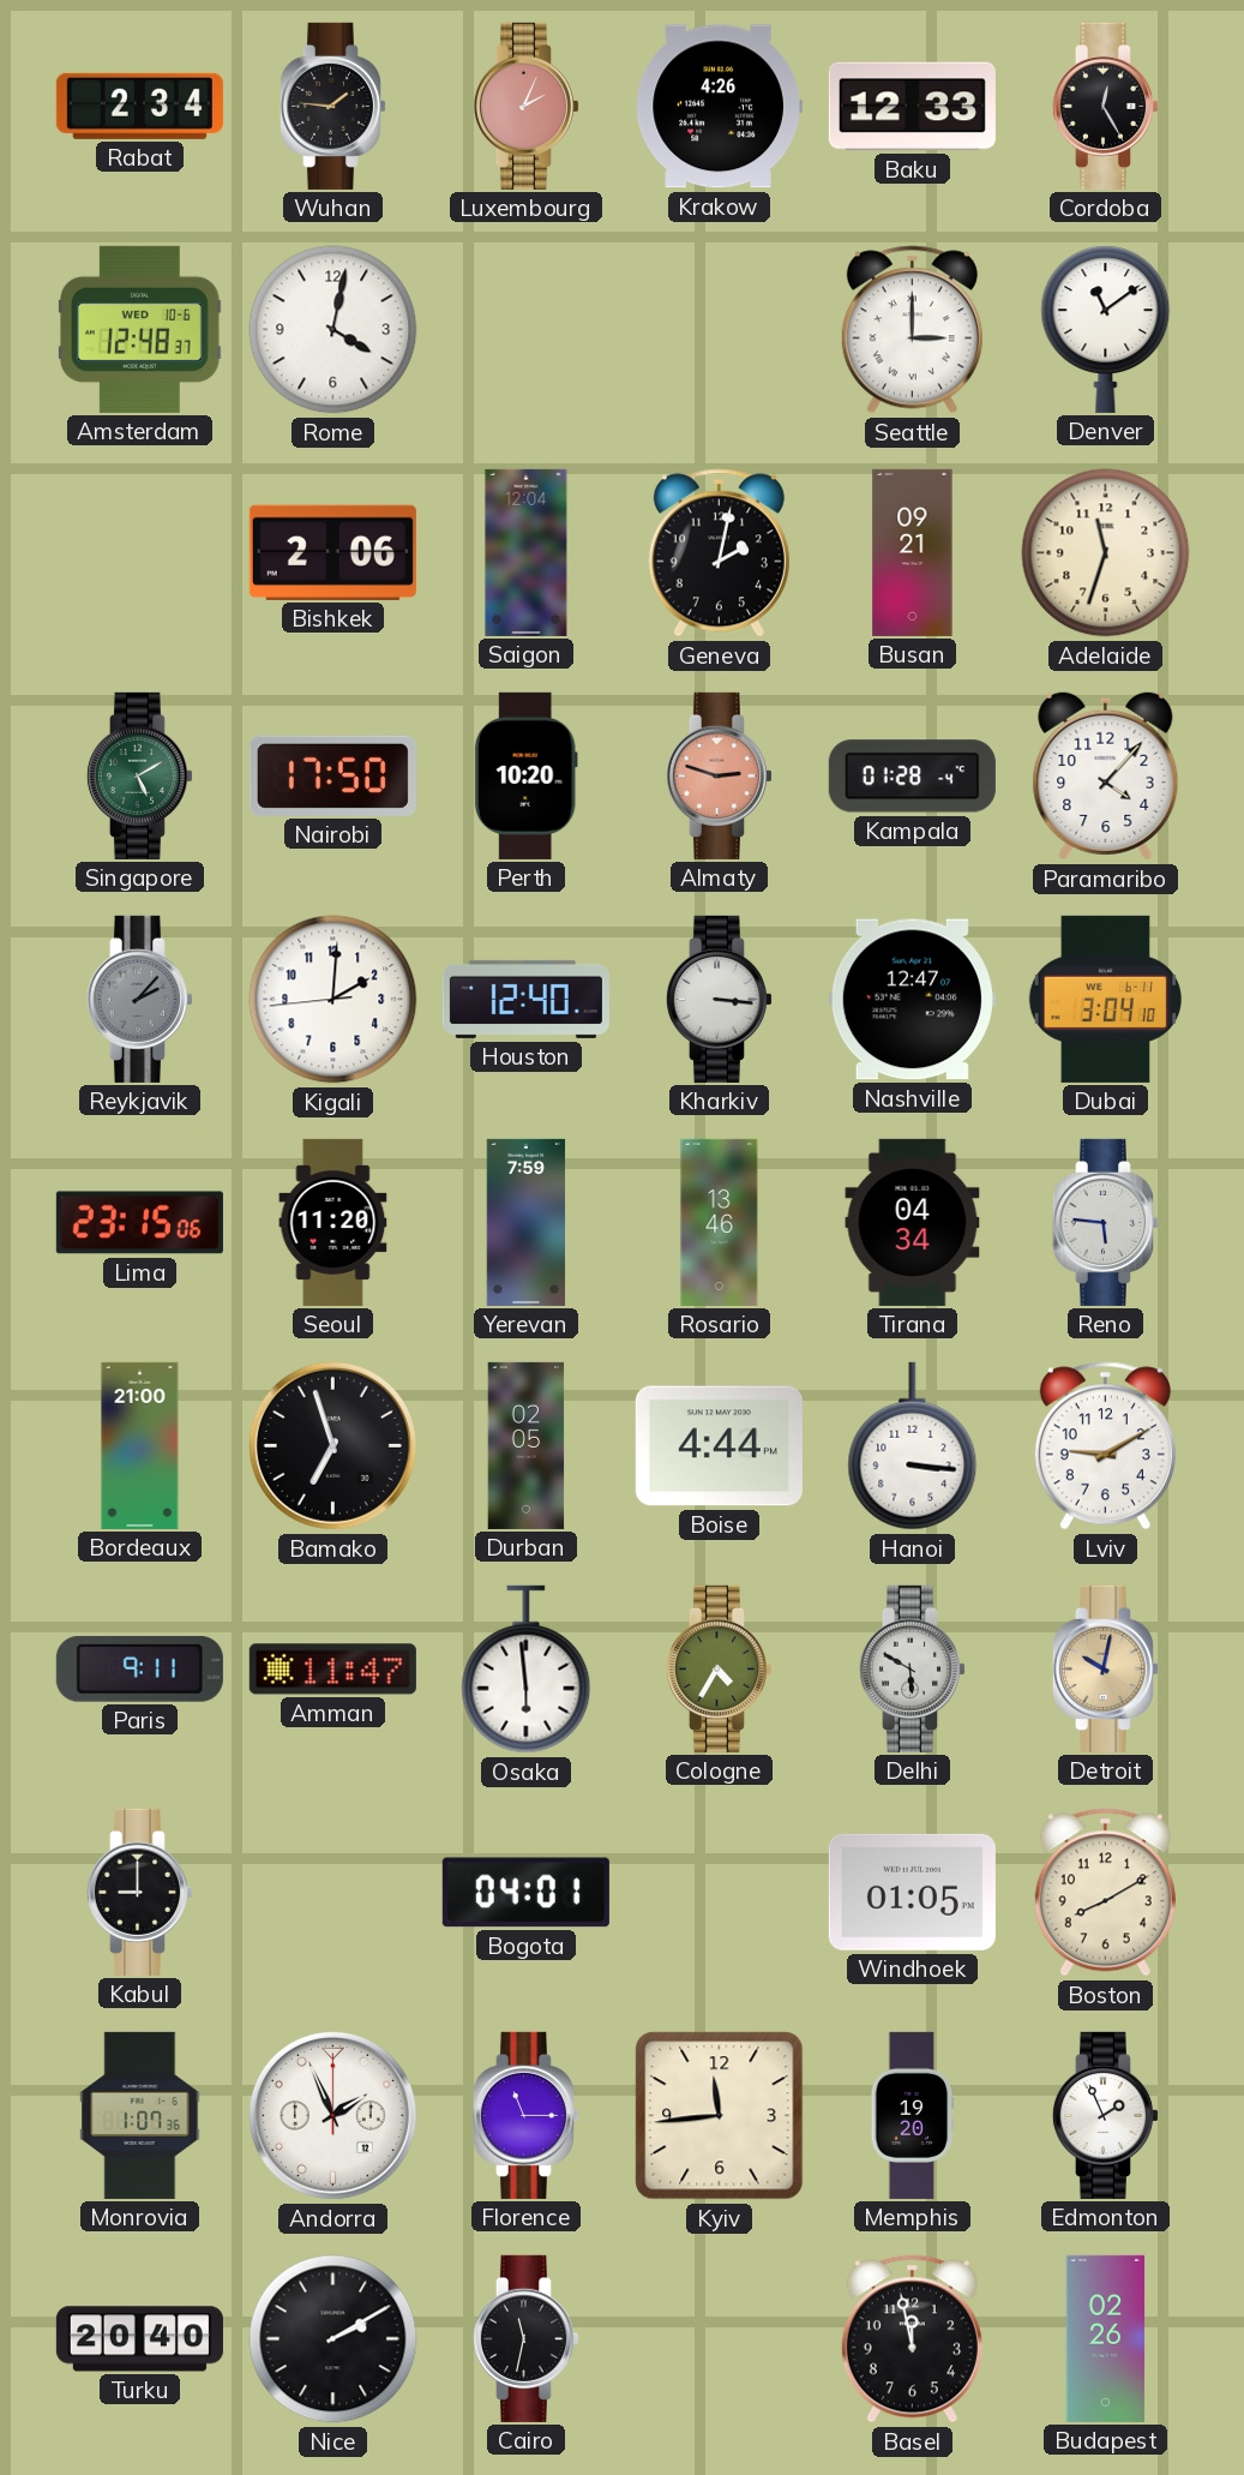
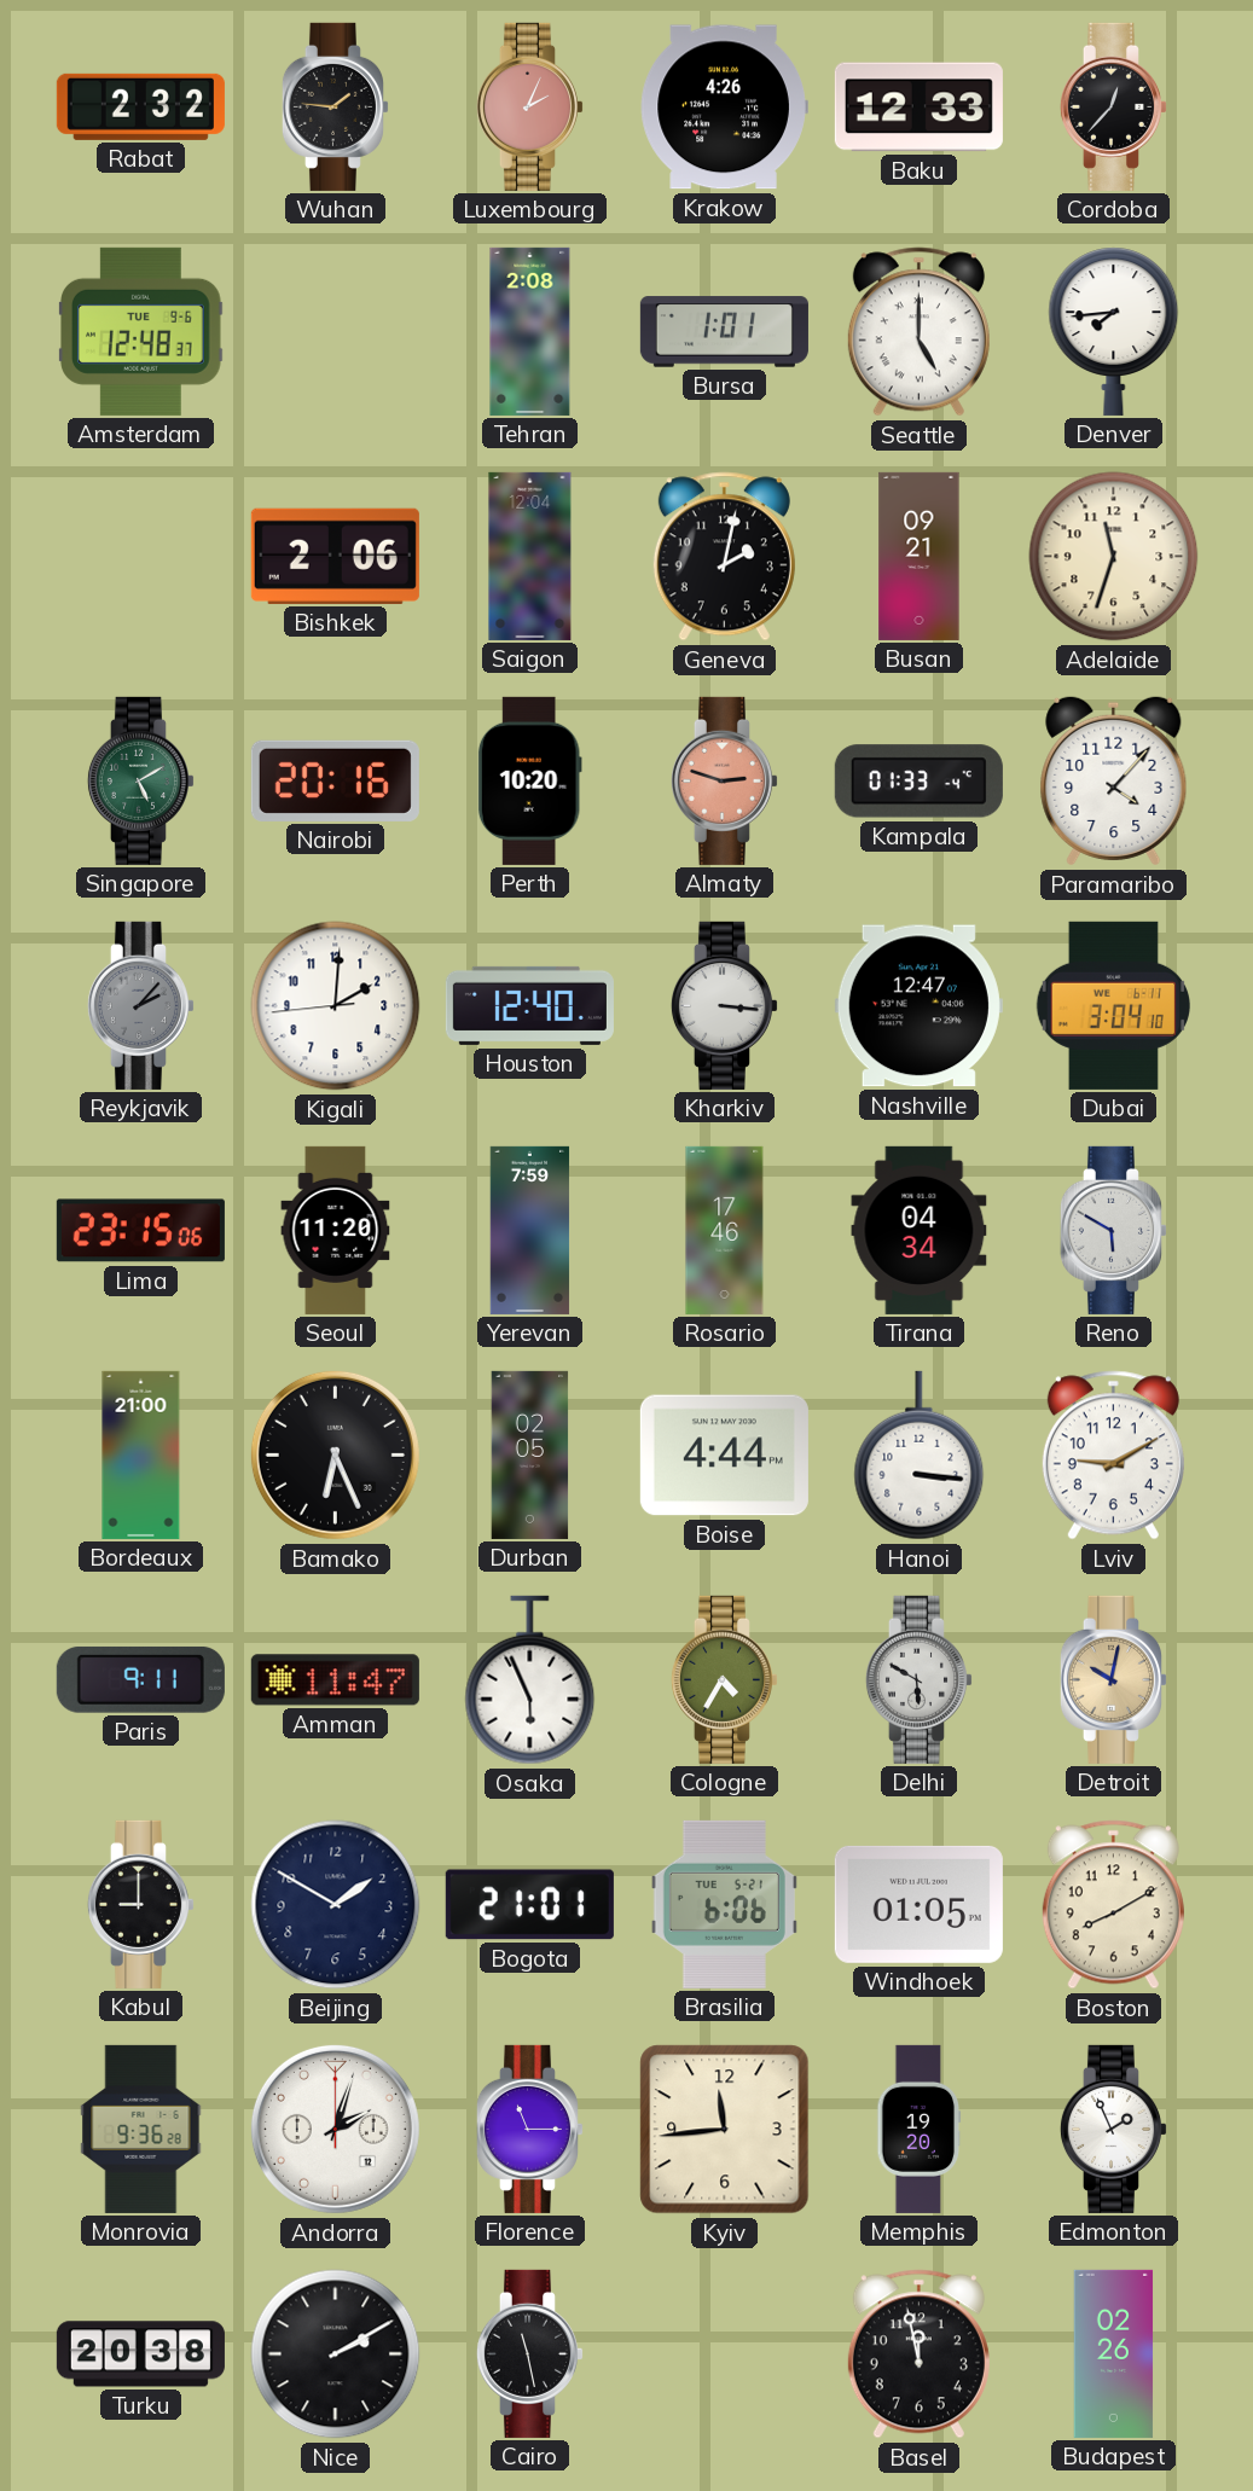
Rabat: 2:34 -> 2:32
Cordoba: 12:25 -> 12:37
Amsterdam date: WED 10-6 -> TUE 9-6
Rome: 4:02 -> none
Tehran: none -> 2:08
Bursa: none -> 1:01
Seattle: 3:00 -> 5:00
Denver: 11:09 -> 7:44
Nairobi: 17:50 -> 20:16
Kampala: 01:28 -> 01:33
Rosario: 13:46 -> 17:46
Reno: 5:46 -> 5:50
Bamako: 6:57 -> 6:26
Osaka: 5:59 -> 5:56
Beijing: none -> 1:50
Bogota: 04:01 -> 21:01
Brasilia: none -> 6:06
Monrovia: 1:07 -> 9:36
Andorra: 1:56 -> 2:03
Turku: 20:40 -> 20:38
Cairo: 11:32 -> 11:28
